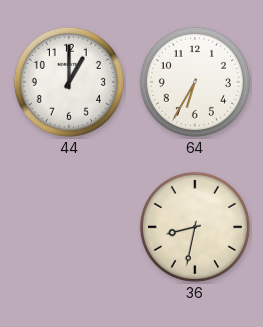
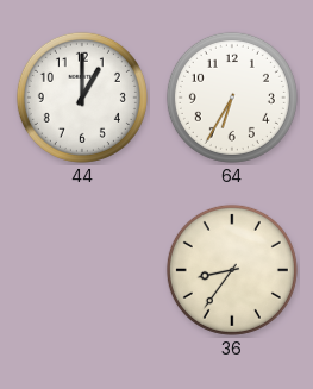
36: 8:32 -> 8:36
